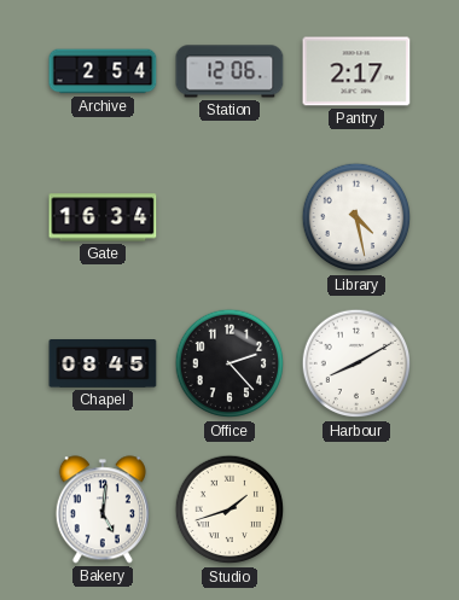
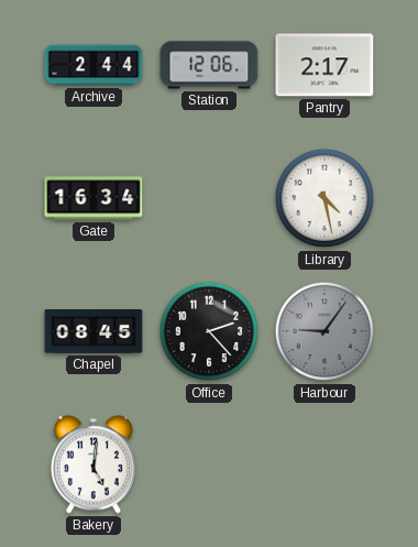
Archive: 2:54 -> 2:44
Harbour: 8:10 -> 9:06
Harbour dial: white -> grey
Studio: 1:42 -> none
